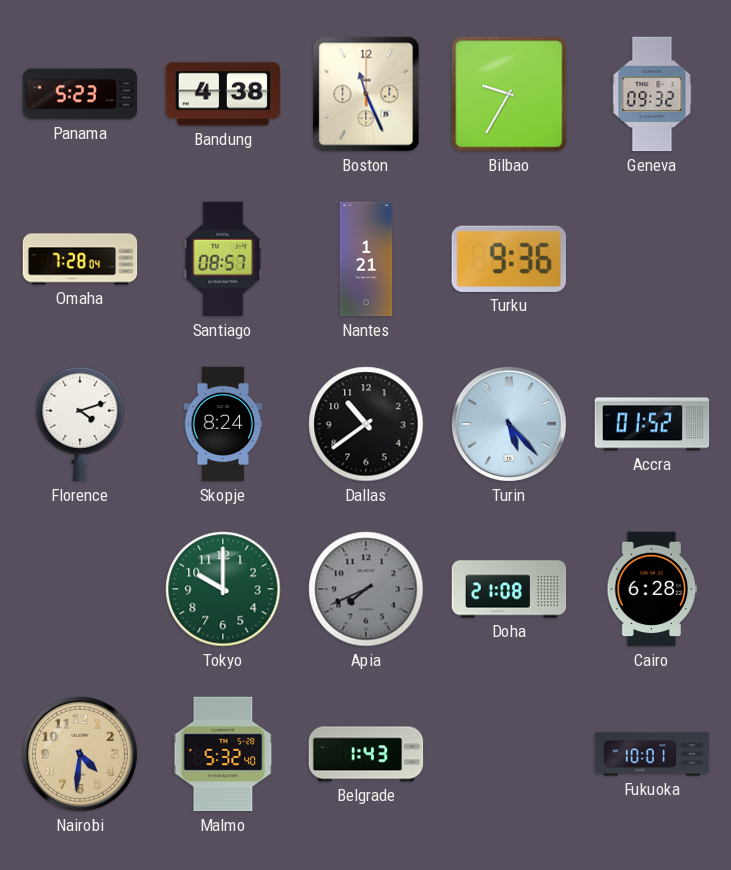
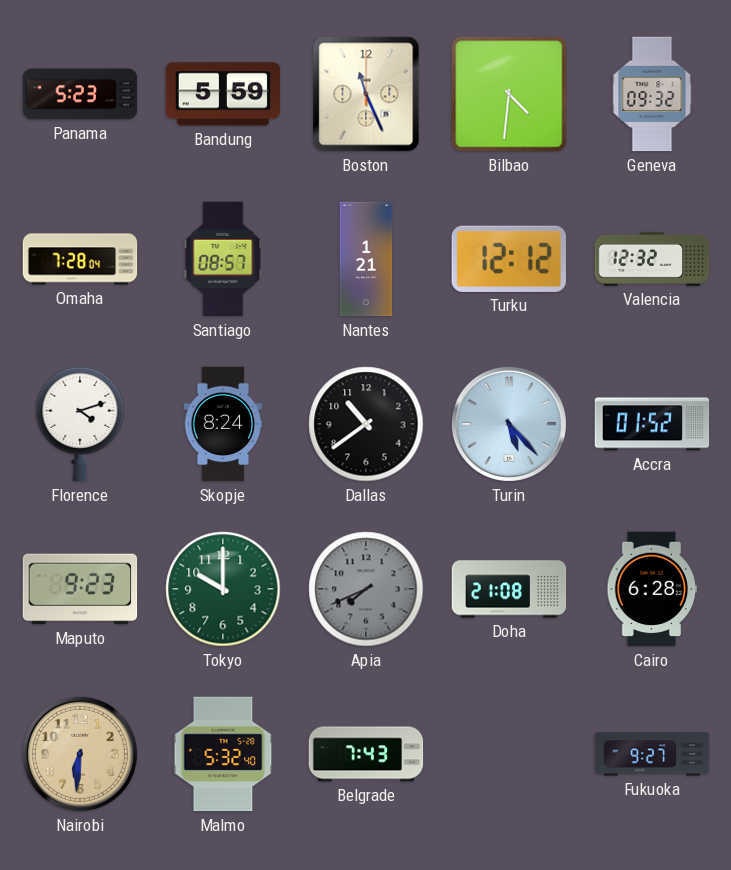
Bandung: 4:38 -> 5:59
Bilbao: 9:35 -> 4:31
Turku: 9:36 -> 12:12
Valencia: none -> 12:32
Maputo: none -> 9:23
Nairobi: 4:31 -> 6:31
Belgrade: 1:43 -> 7:43
Fukuoka: 10:01 -> 9:27
